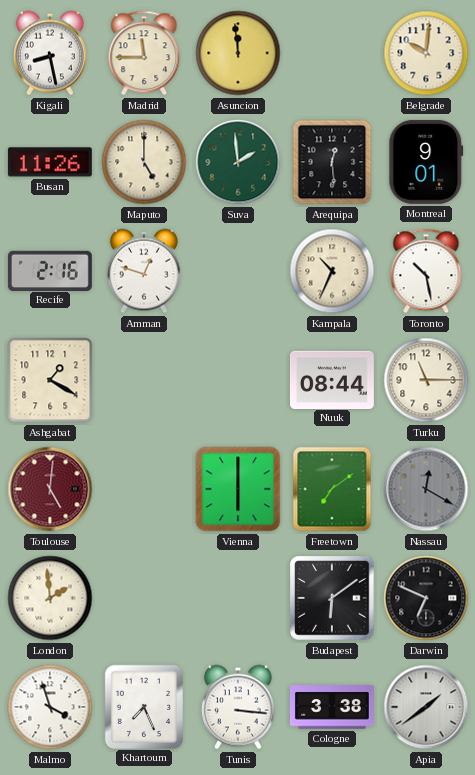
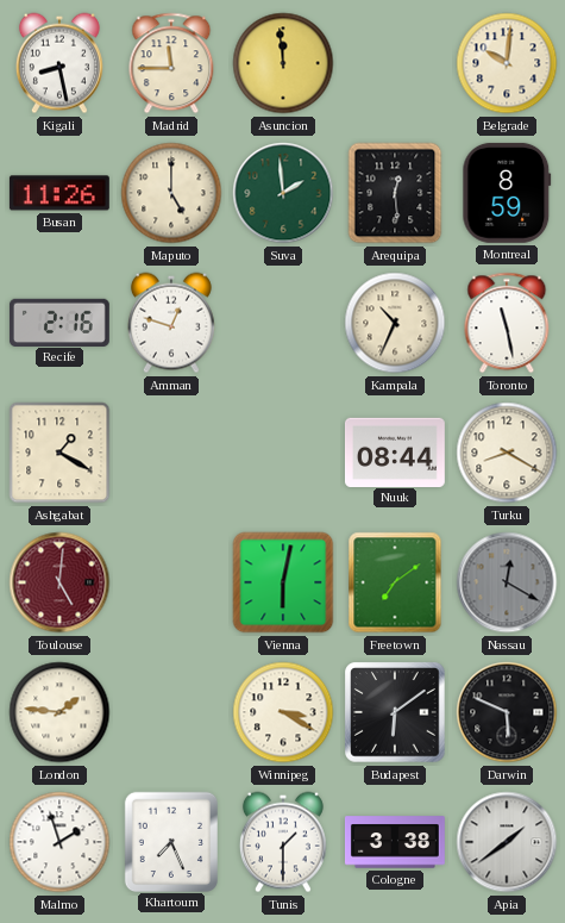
Montreal: 9:01 -> 8:59
Toronto: 10:28 -> 11:28
Turku: 11:15 -> 8:20
Vienna: 6:00 -> 6:02
London: 1:59 -> 1:46
Winnipeg: none -> 3:20
Darwin: 6:49 -> 5:49
Malmo: 3:57 -> 1:57
Tunis: 3:16 -> 1:30
